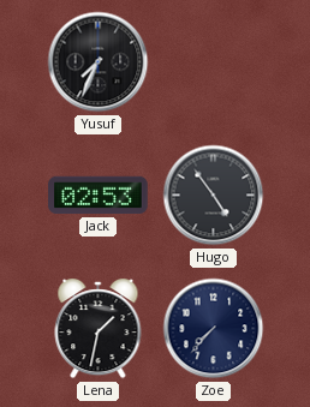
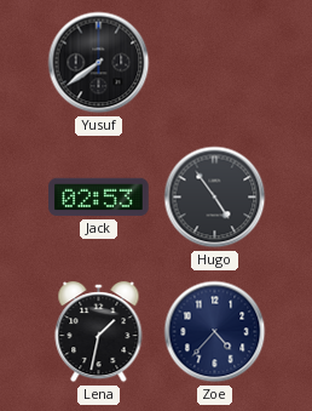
Yusuf: 7:34 -> 7:39
Zoe: 7:37 -> 4:37
